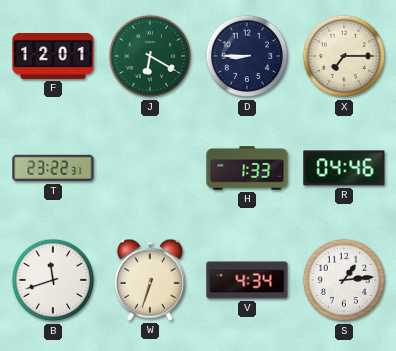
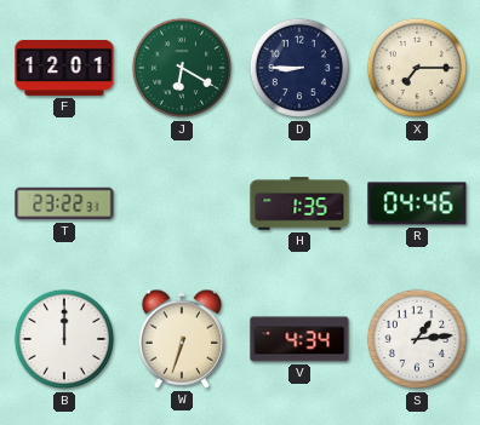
H: 1:33 -> 1:35
B: 11:42 -> 12:00
